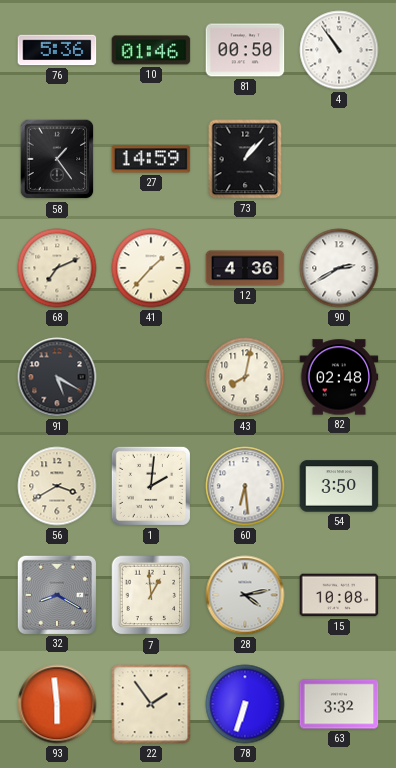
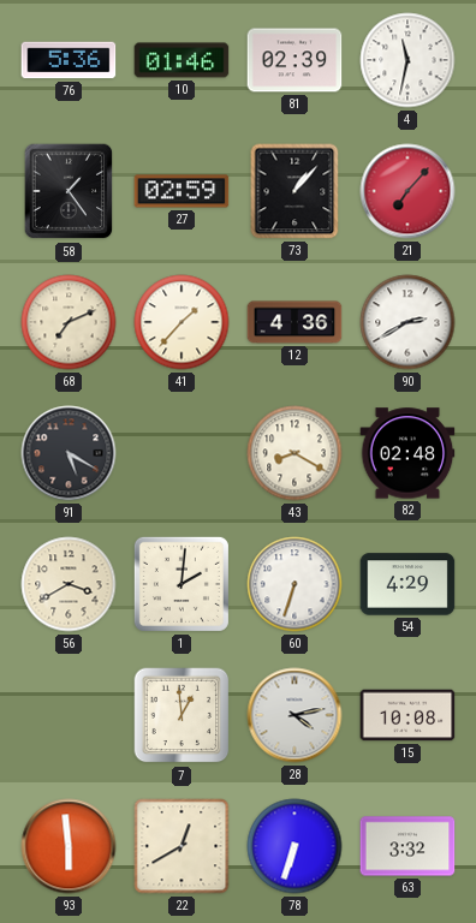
81: 00:50 -> 02:39
4: 10:54 -> 11:32
27: 14:59 -> 02:59
21: none -> 7:07
43: 8:02 -> 8:20
60: 6:29 -> 6:33
54: 3:50 -> 4:29
32: 8:20 -> none
22: 1:54 -> 12:40
